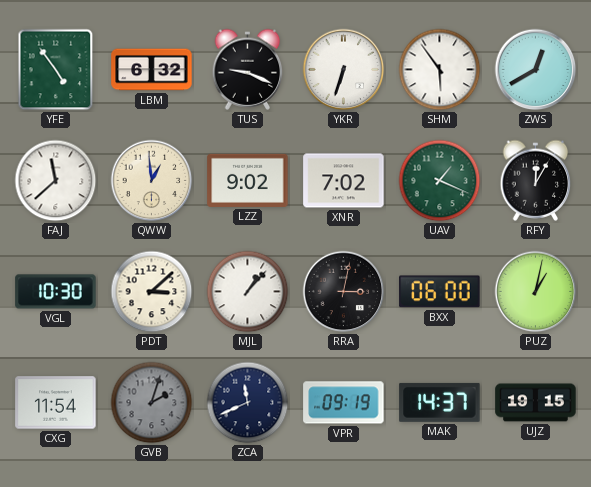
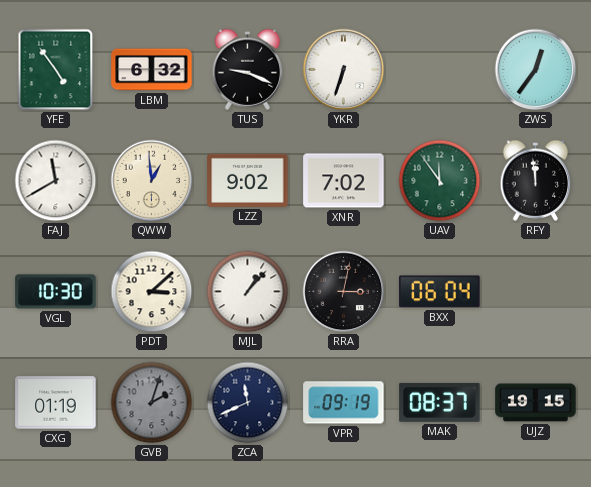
SHM: 5:54 -> none
ZWS: 12:40 -> 12:36
FAJ: 11:38 -> 11:40
UAV: 1:19 -> 11:54
RFY: 12:05 -> 11:59
BXX: 06:00 -> 06:04
PUZ: 1:02 -> none
CXG: 11:54 -> 01:19
MAK: 14:37 -> 08:37
